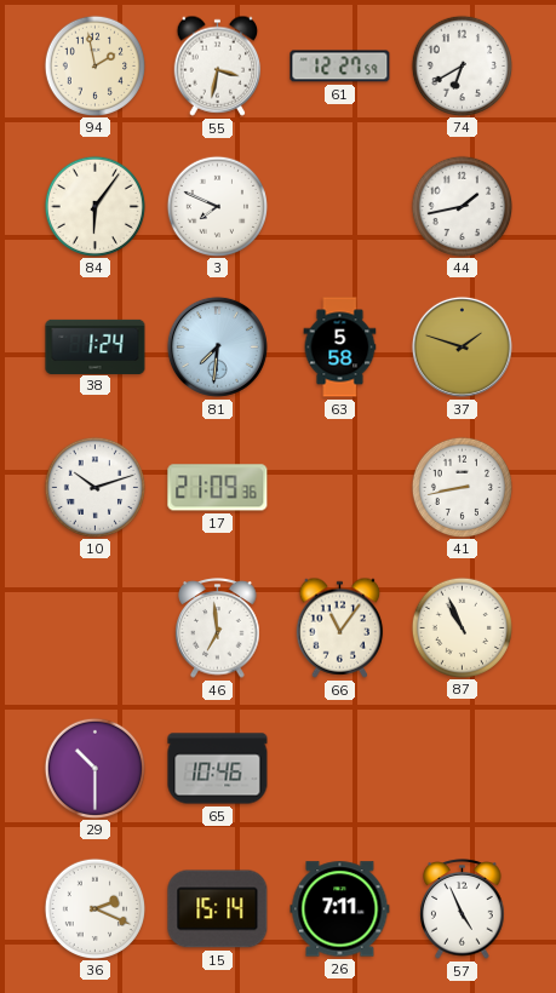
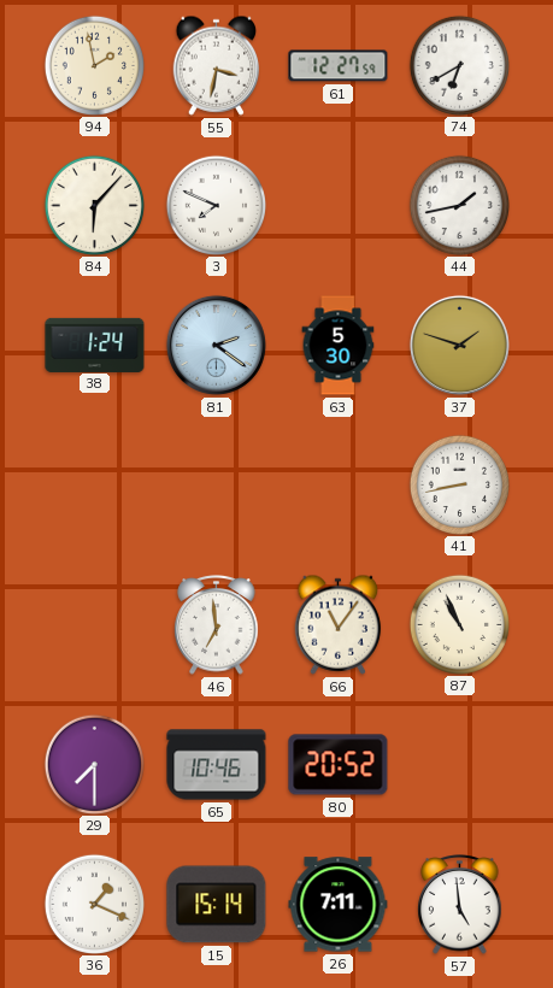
84: 6:06 -> 6:07
81: 7:31 -> 2:21
63: 5:58 -> 5:30
10: 10:12 -> none
17: 21:09 -> none
29: 10:30 -> 7:30
80: none -> 20:52
36: 2:19 -> 1:19
57: 4:56 -> 4:59
